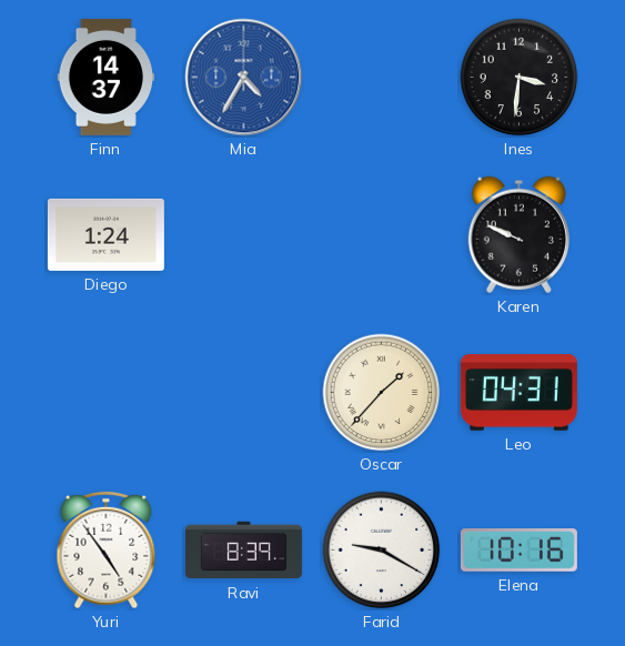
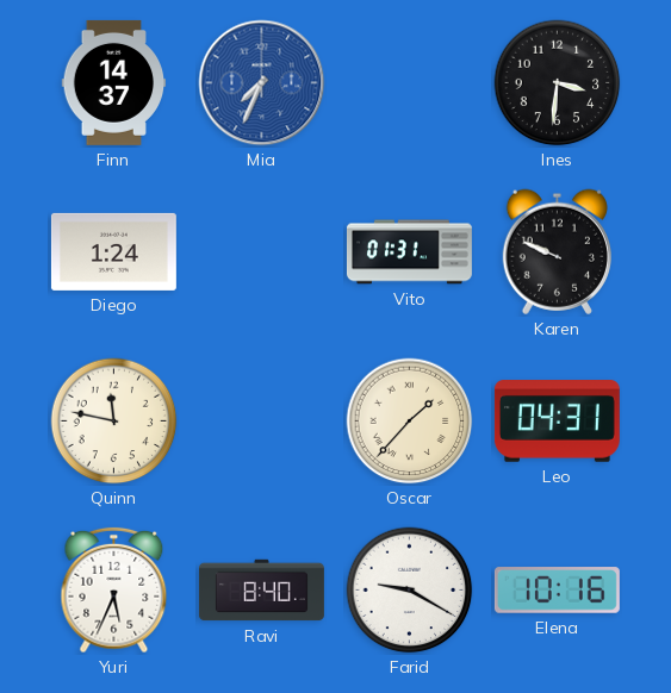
Mia: 4:35 -> 7:34
Vito: none -> 01:31
Quinn: none -> 11:47
Yuri: 4:54 -> 5:34
Ravi: 8:39 -> 8:40
